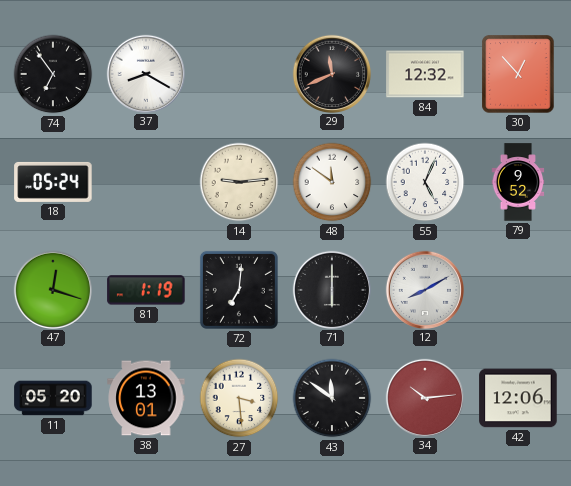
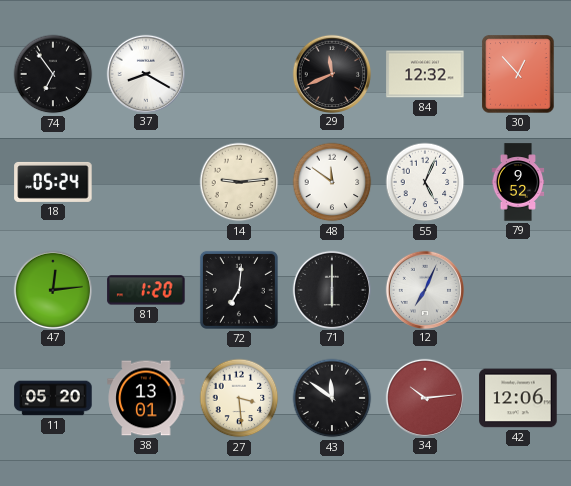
47: 12:18 -> 12:14
81: 1:19 -> 1:20
12: 8:10 -> 7:04
